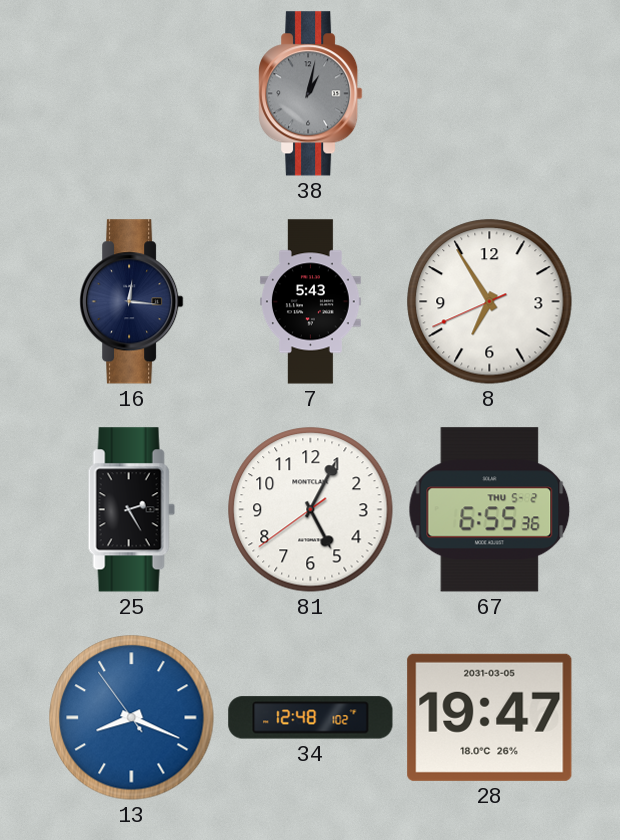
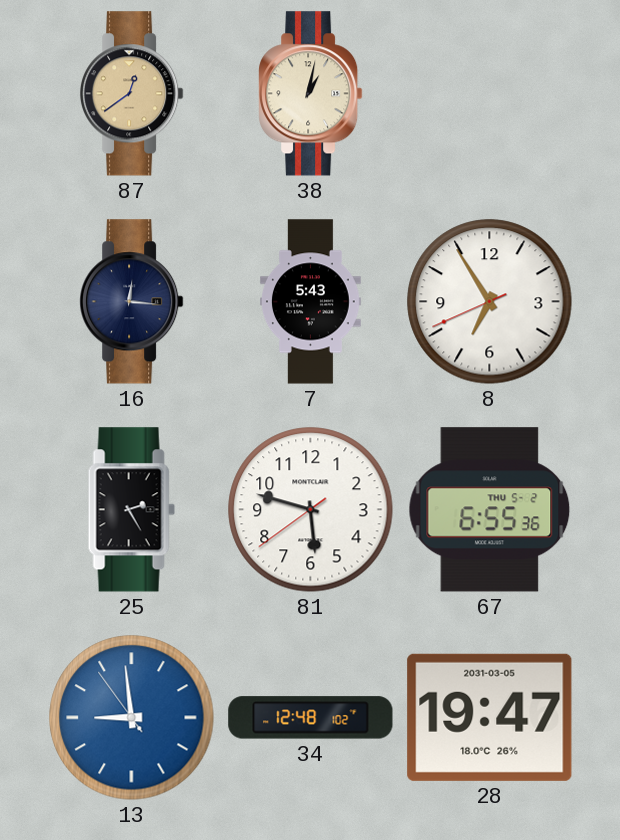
87: none -> 12:39
38 dial: grey -> cream
81: 5:04 -> 5:47
13: 8:18 -> 8:58
